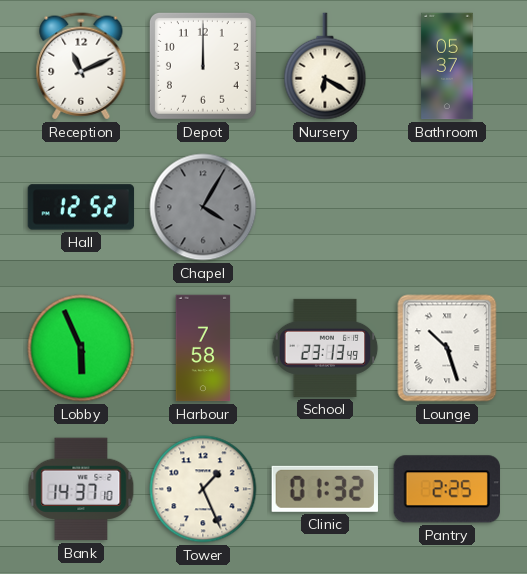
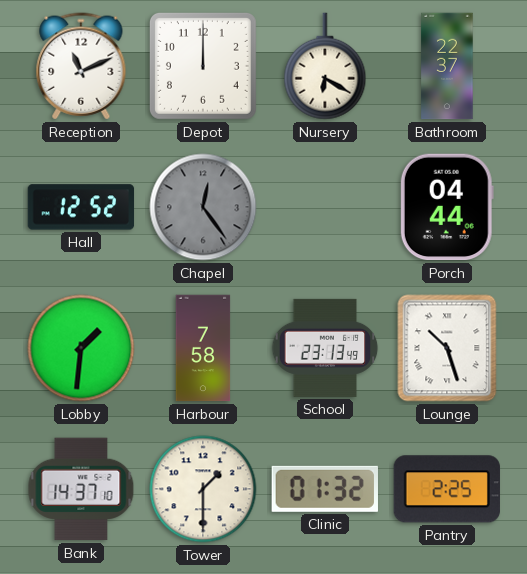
Bathroom: 05:37 -> 22:37
Chapel: 4:05 -> 12:24
Porch: none -> 04:44
Lobby: 5:56 -> 1:31
Tower: 1:26 -> 1:30
